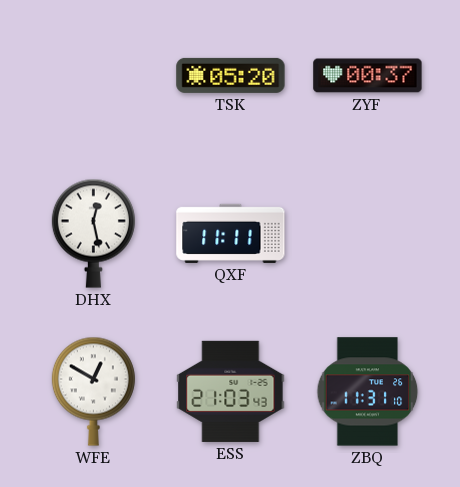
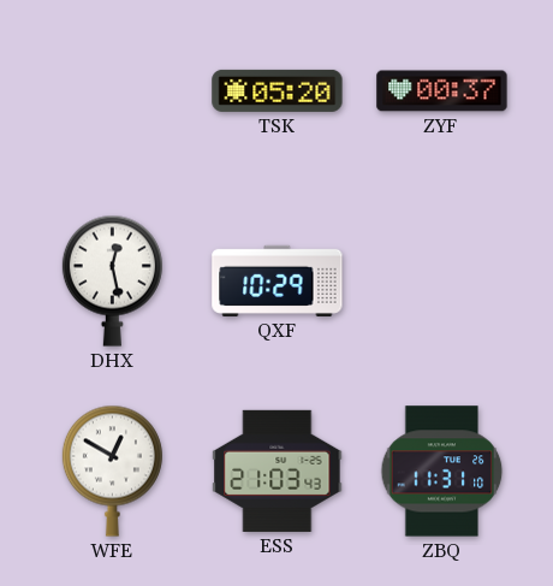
QXF: 11:11 -> 10:29
